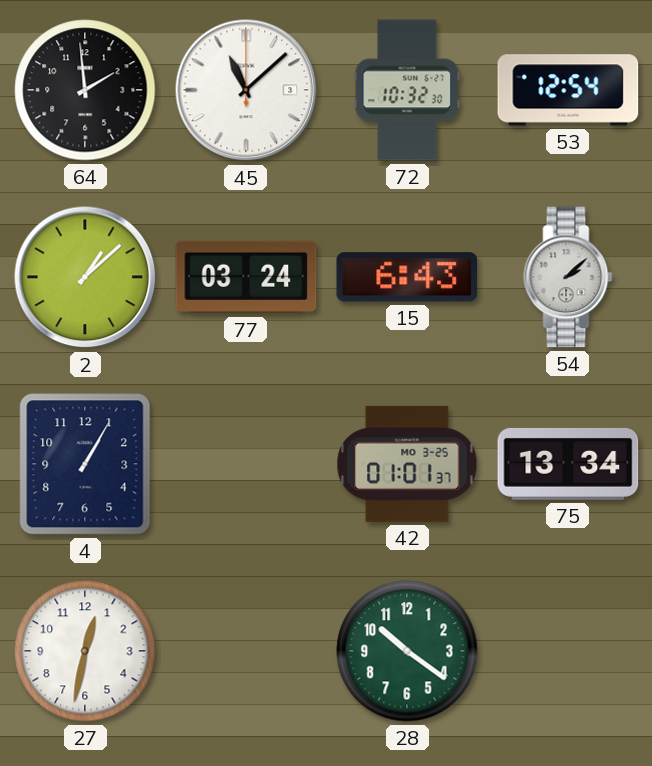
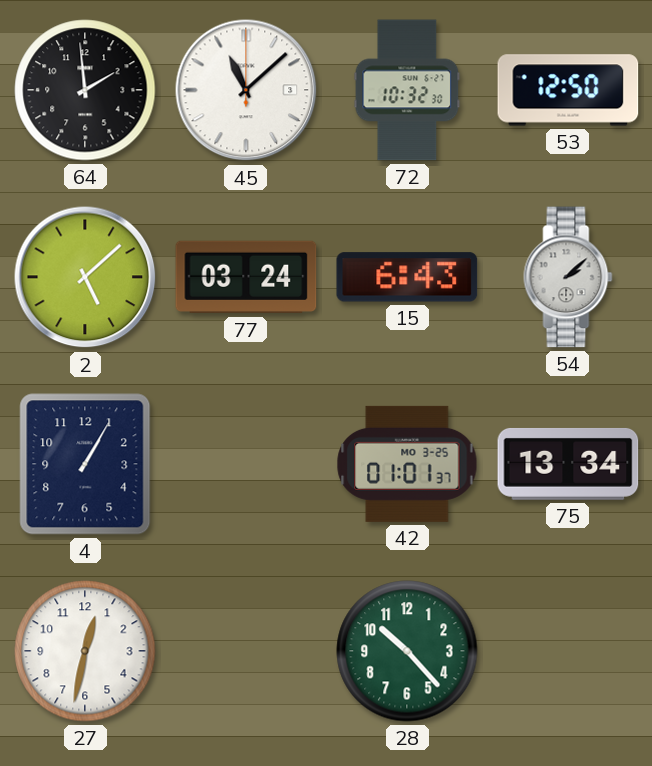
53: 12:54 -> 12:50
2: 1:08 -> 5:08
28: 10:21 -> 10:23
